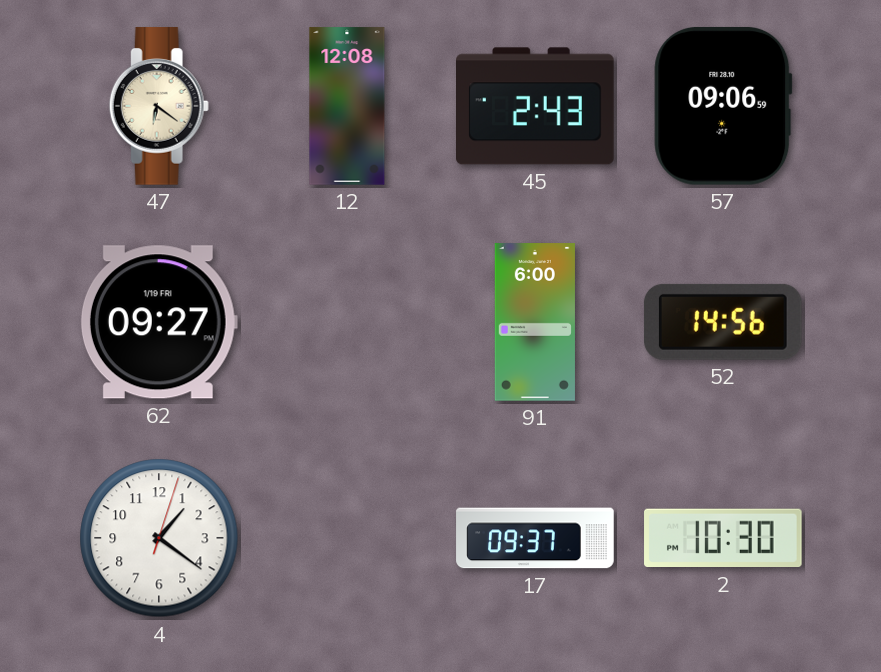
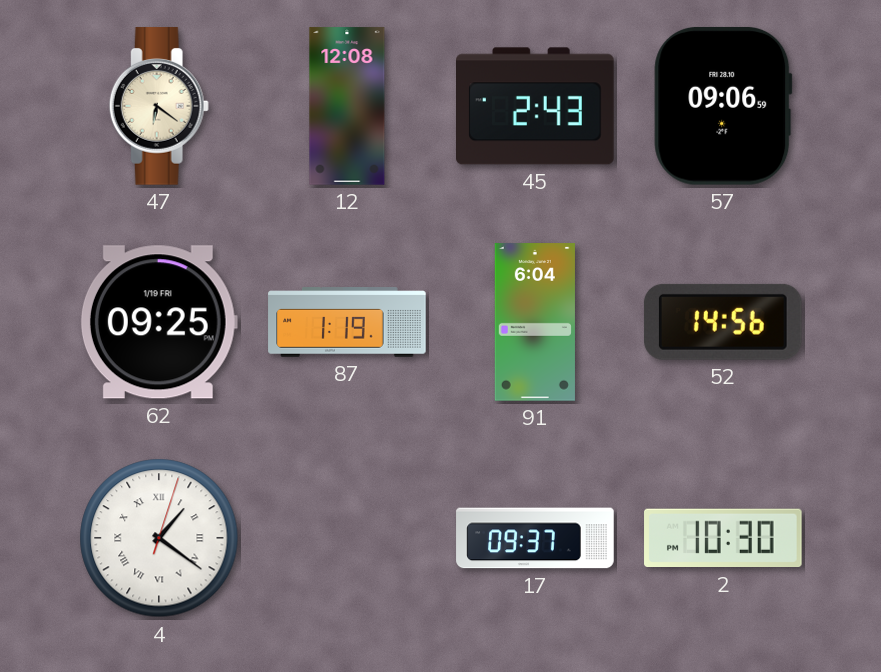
62: 09:27 -> 09:25
87: none -> 1:19
91: 6:00 -> 6:04
4 numerals: Arabic -> Roman
